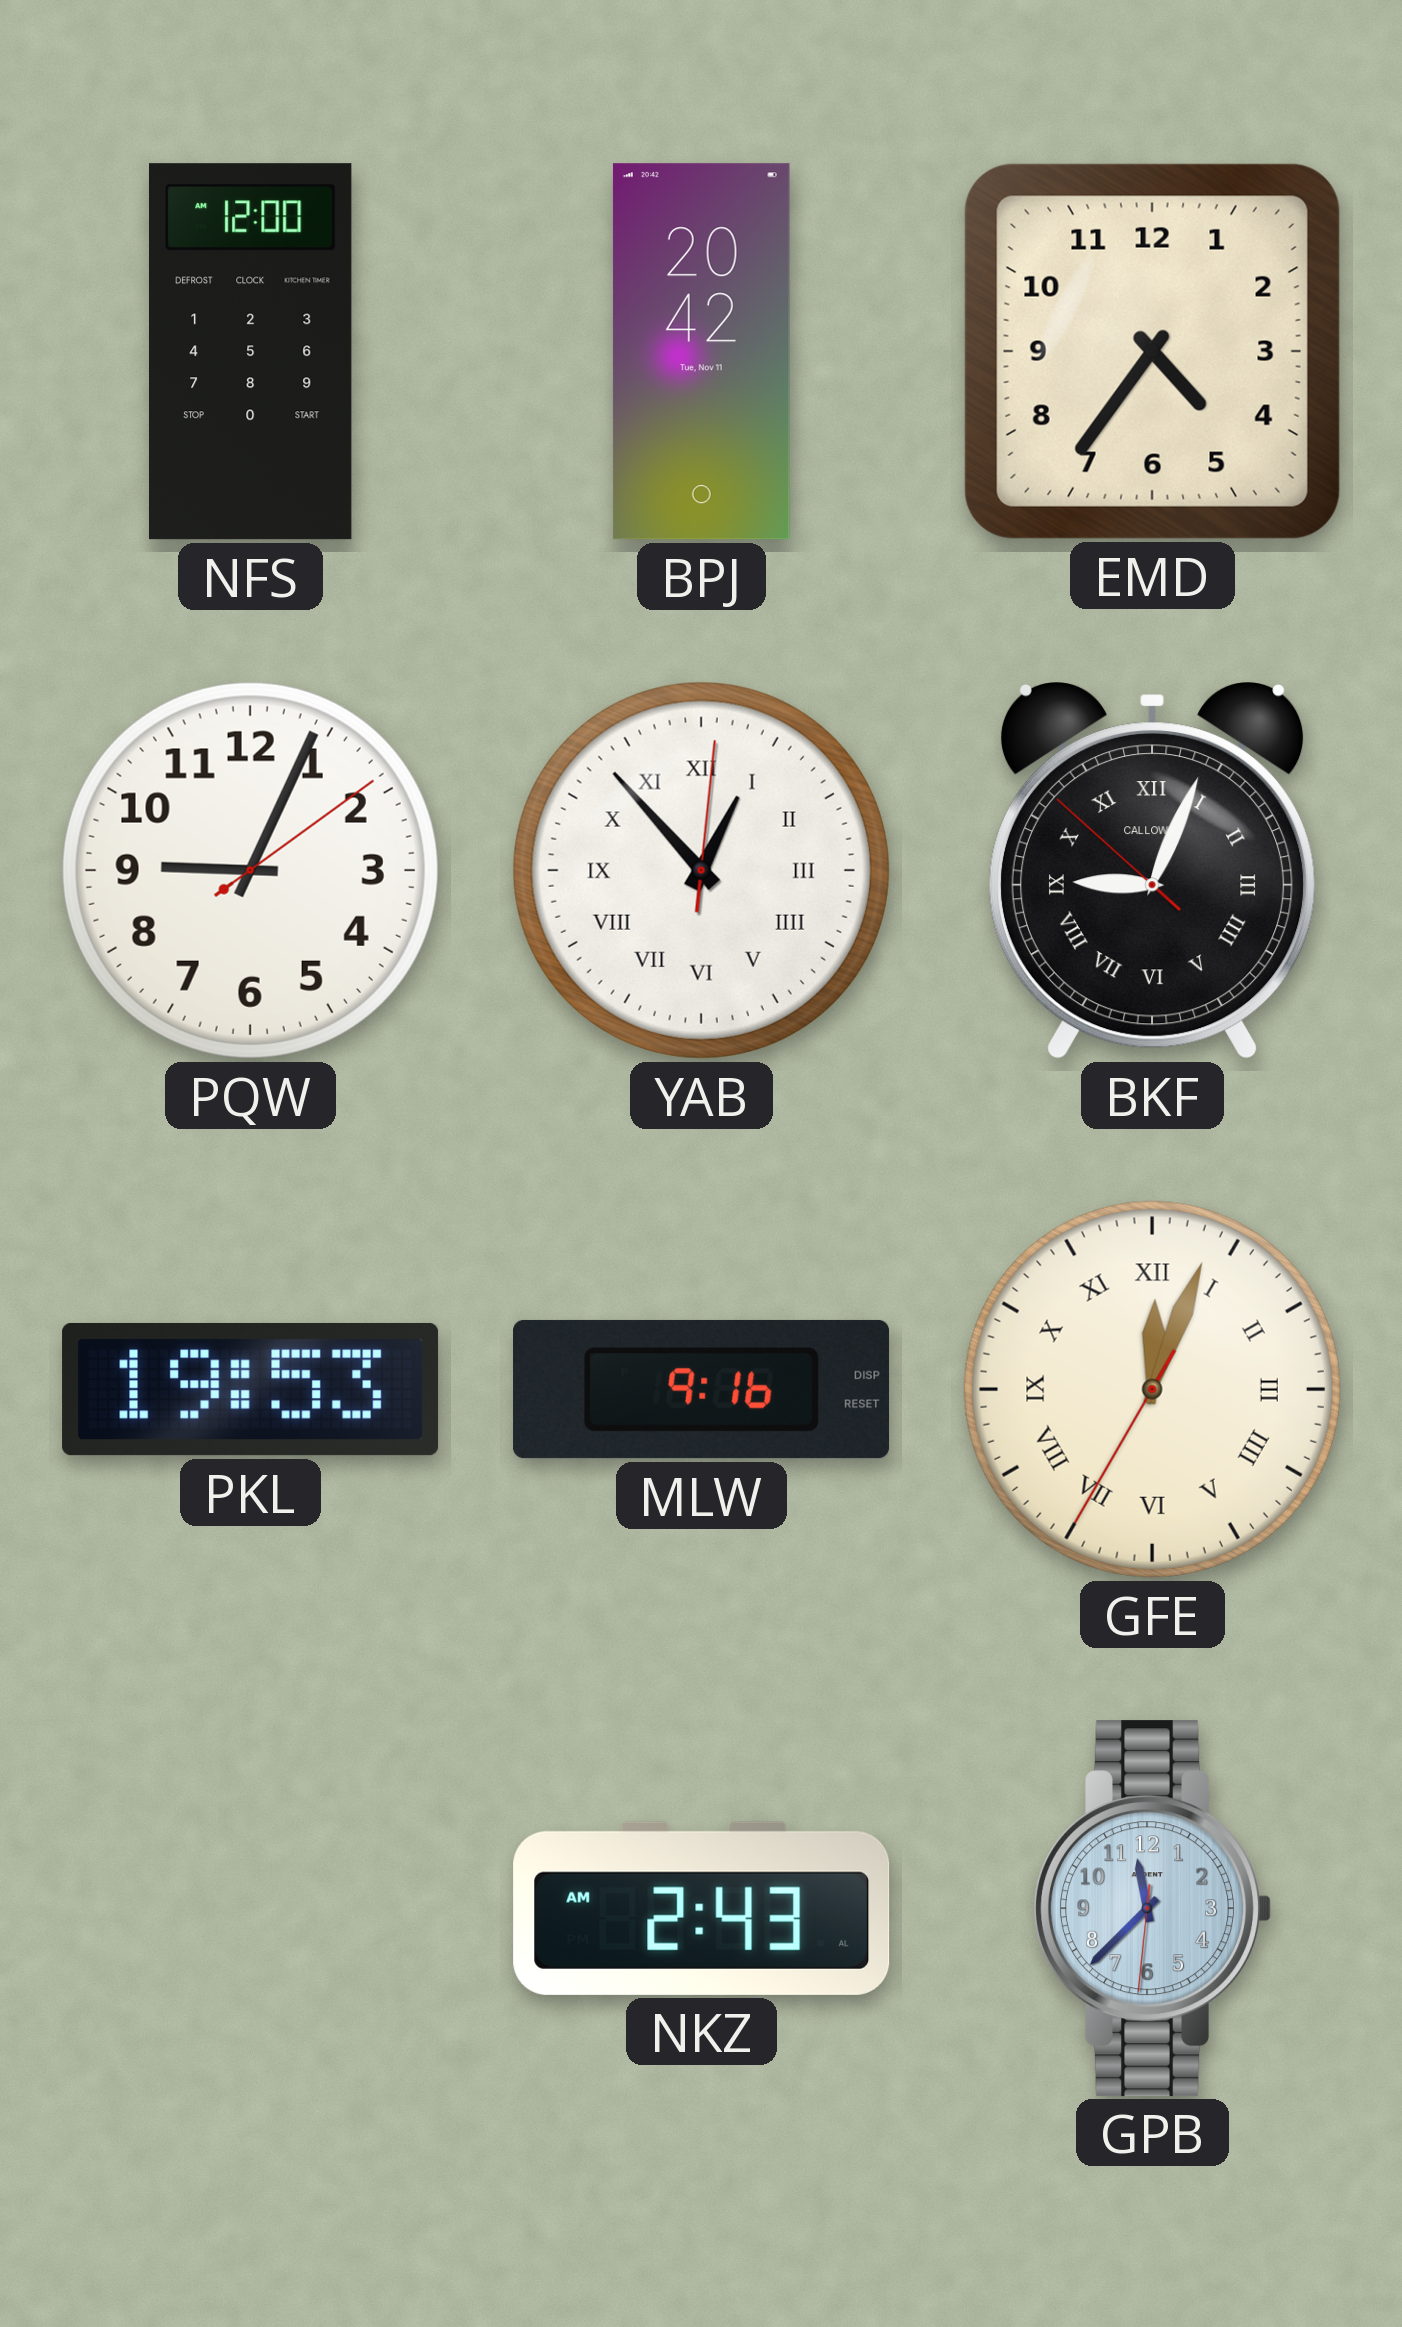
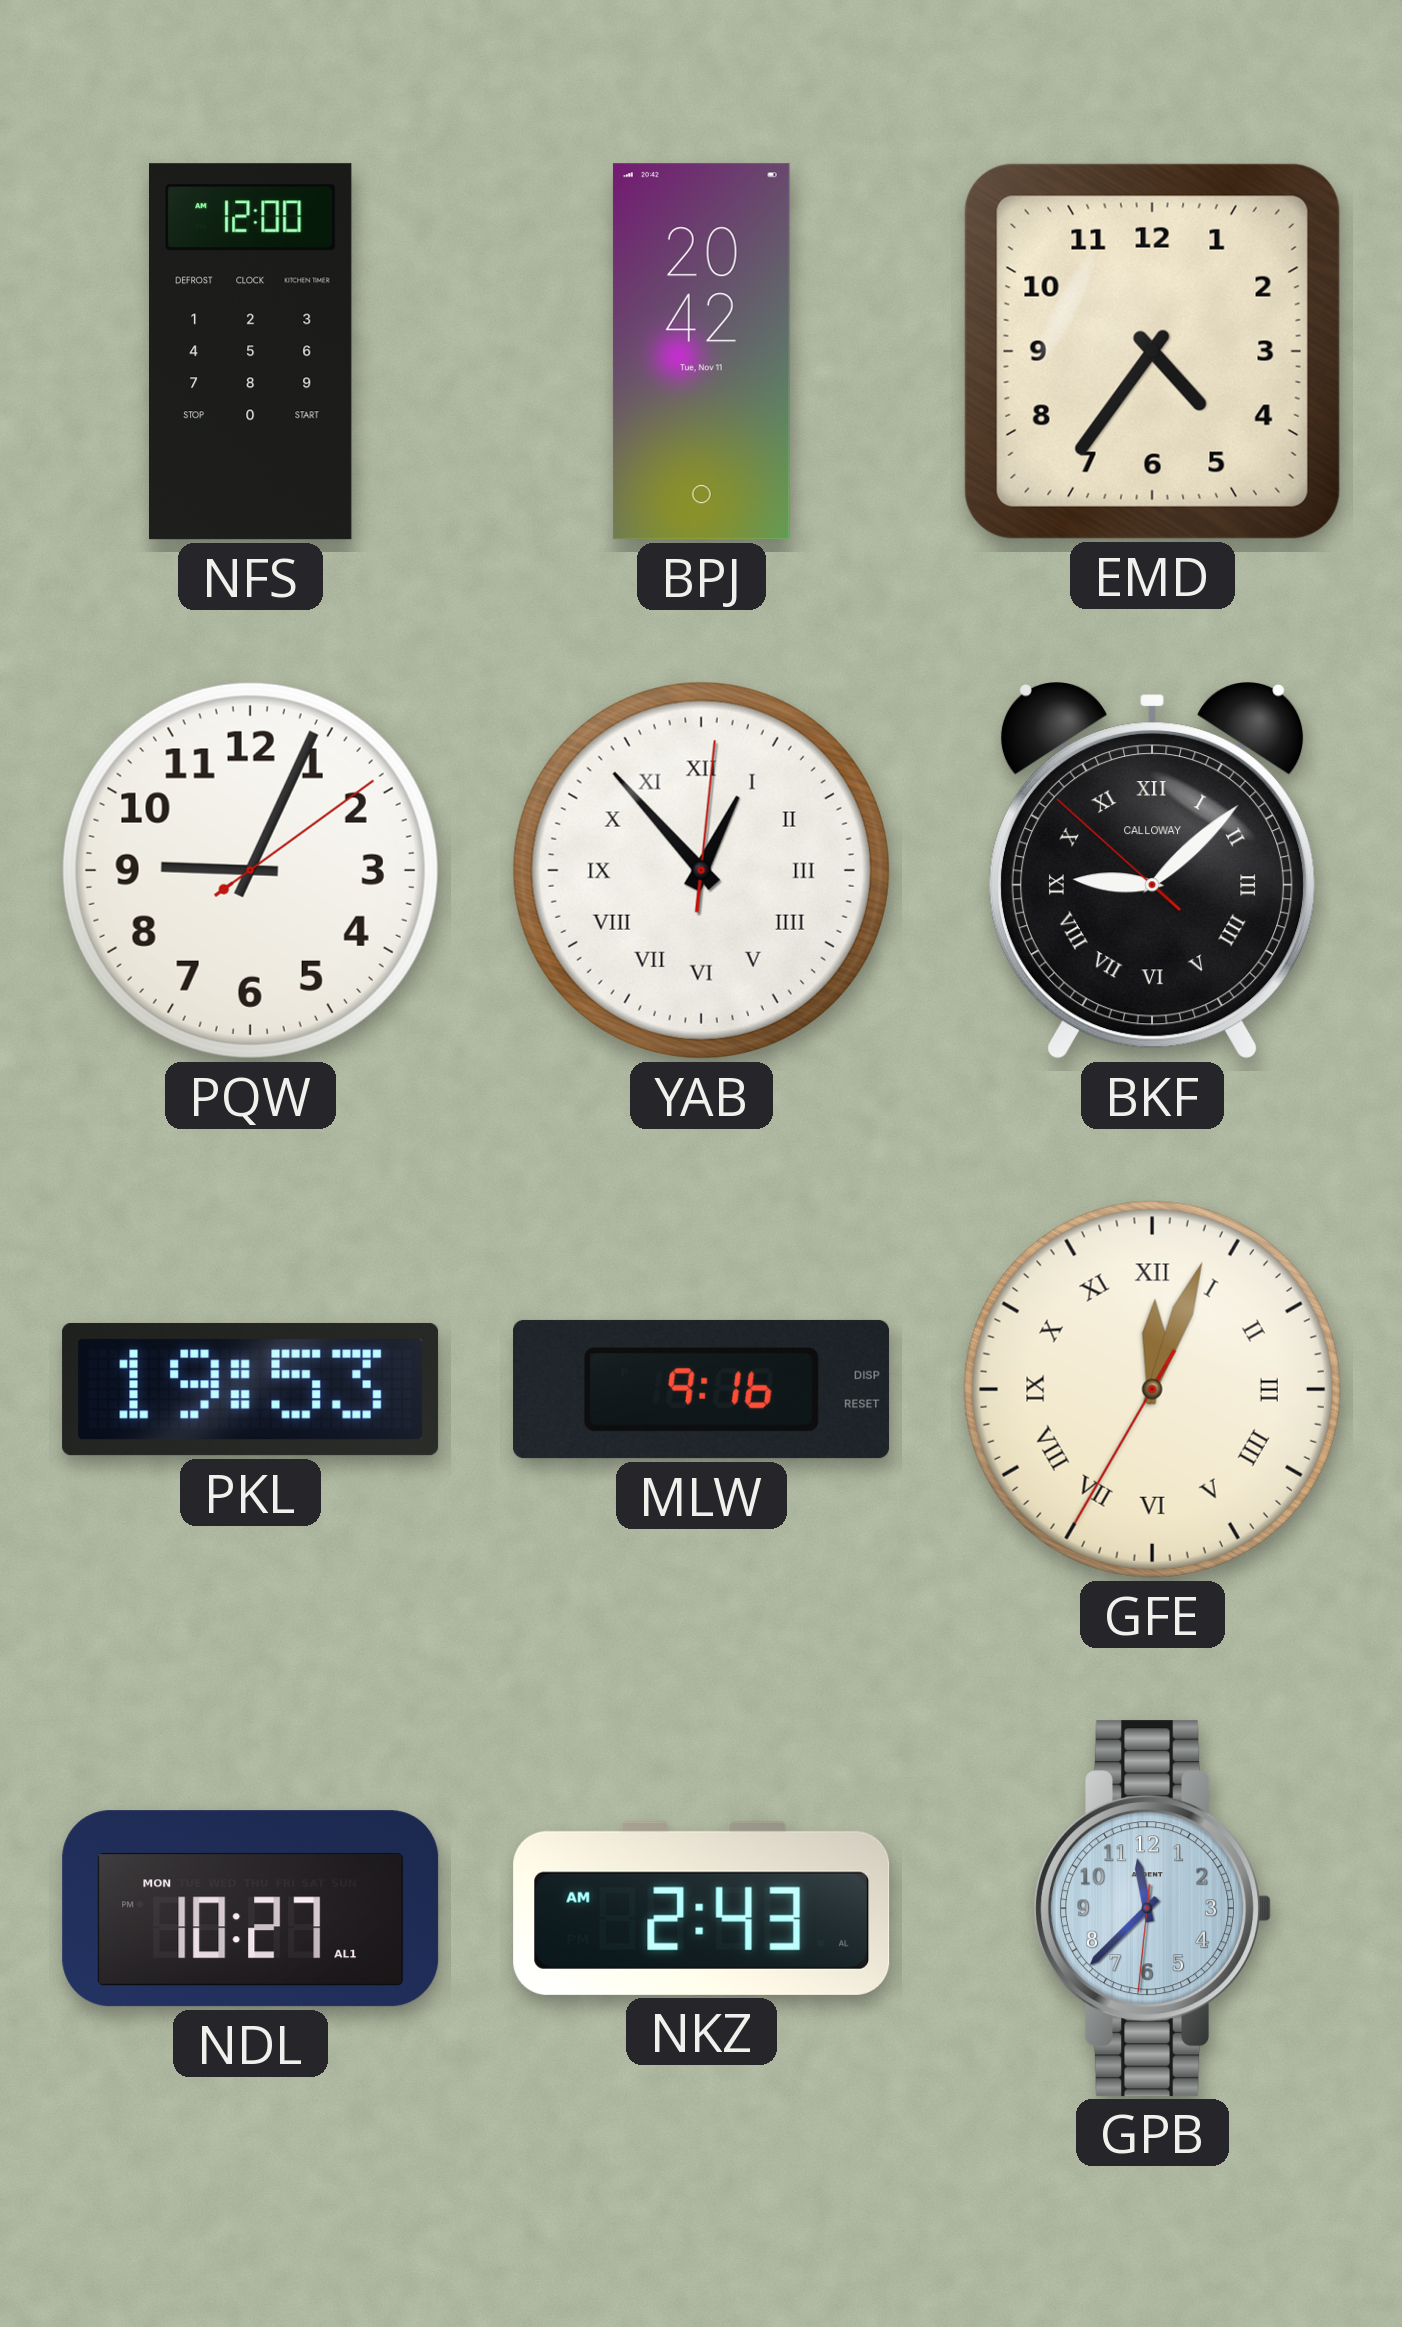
BKF: 9:03 -> 9:07
NDL: none -> 10:27
